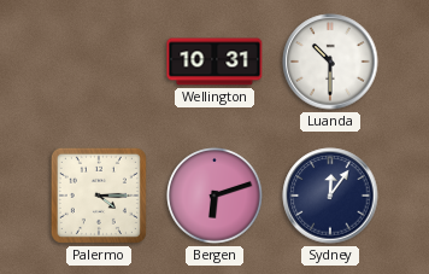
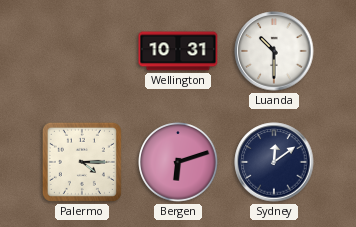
Sydney: 12:06 -> 12:09
